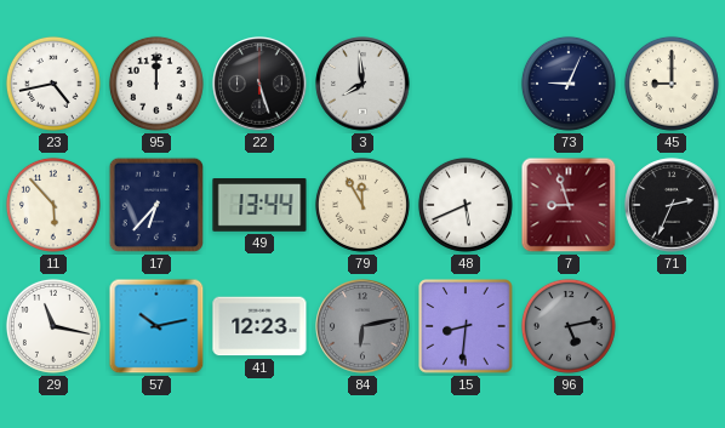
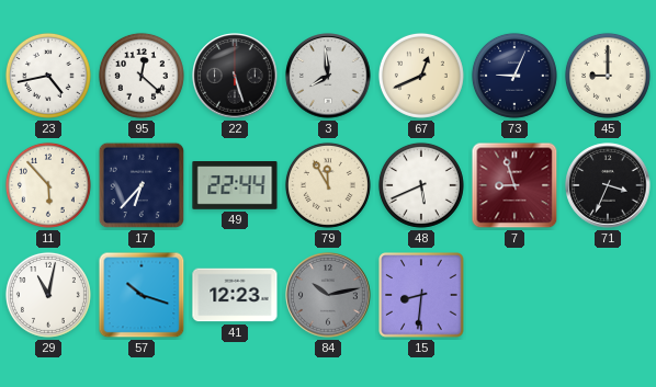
95: 12:00 -> 12:22
67: none -> 12:41
49: 13:44 -> 22:44
71: 2:34 -> 3:34
29: 11:17 -> 11:02
57: 10:13 -> 10:18
84: 6:13 -> 10:13
96: 5:13 -> none
